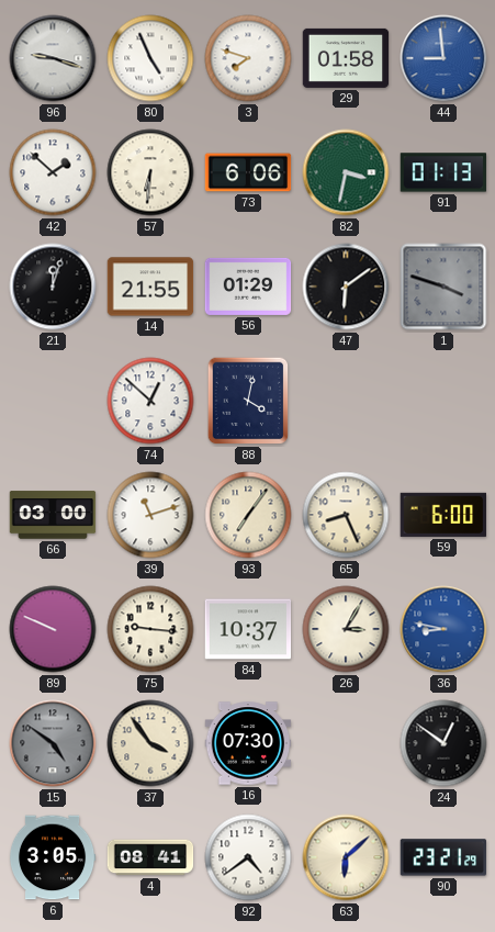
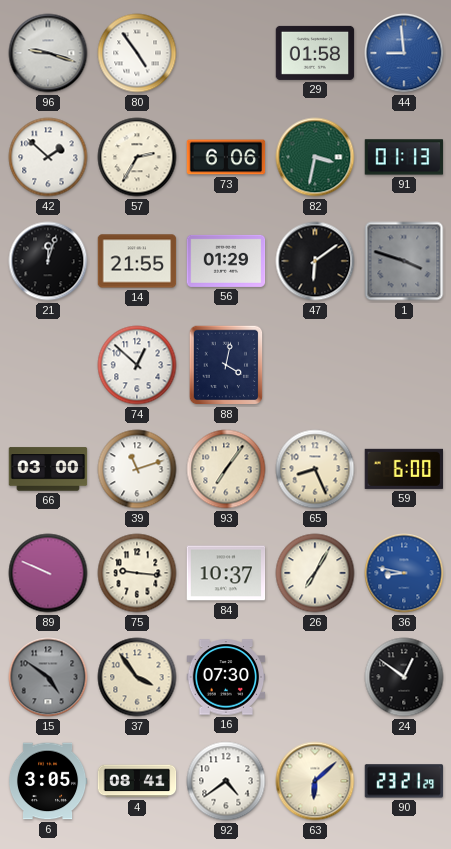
80: 4:56 -> 4:54
3: 7:48 -> none
57: 6:31 -> 2:35
26: 3:05 -> 7:05
